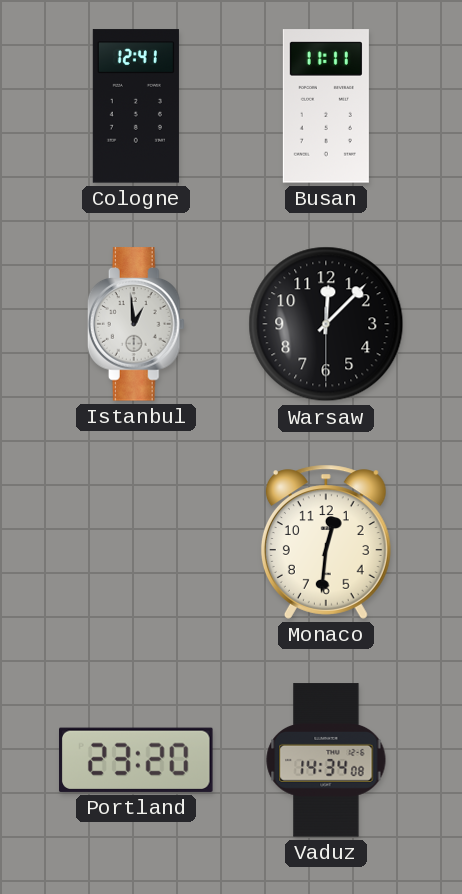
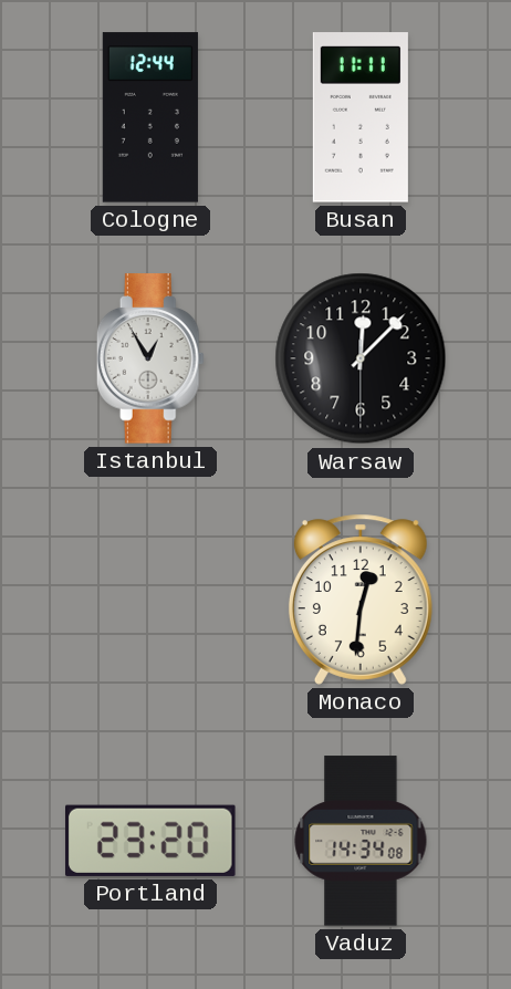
Cologne: 12:41 -> 12:44
Istanbul: 12:59 -> 12:55
